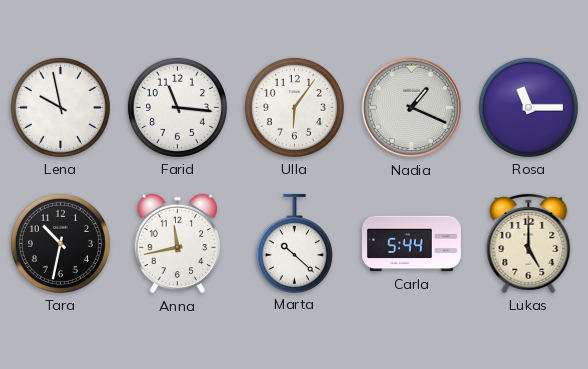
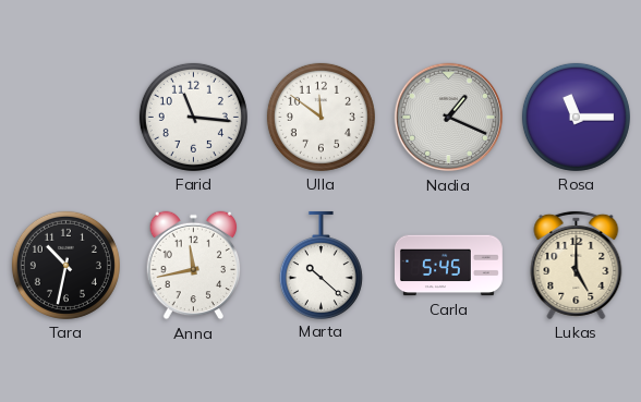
Lena: 9:58 -> none
Ulla: 6:06 -> 11:51
Carla: 5:44 -> 5:45
